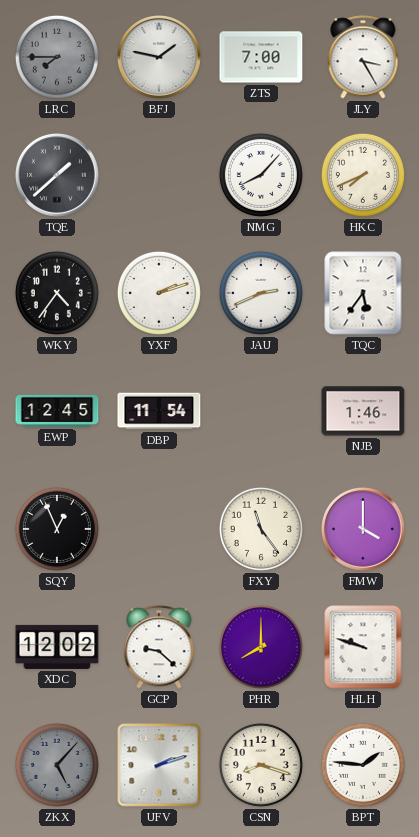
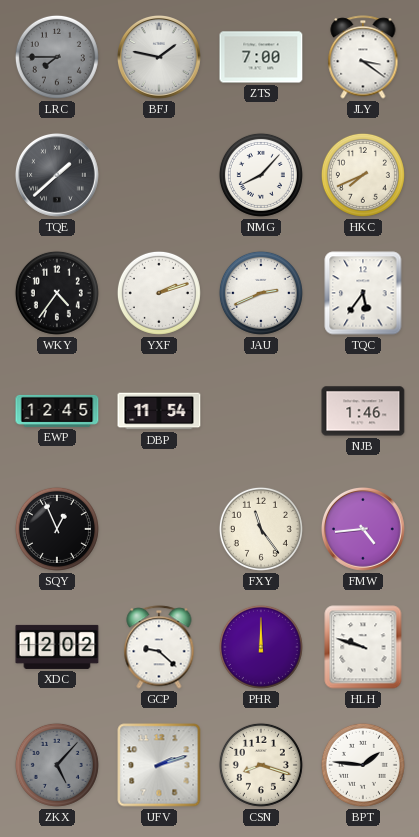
JLY: 3:25 -> 3:21
FMW: 4:00 -> 4:44
PHR: 8:00 -> 12:00
